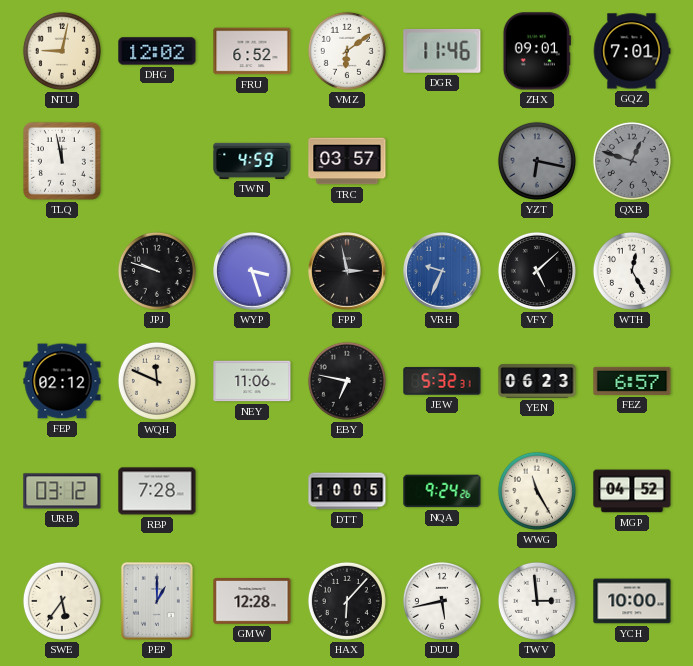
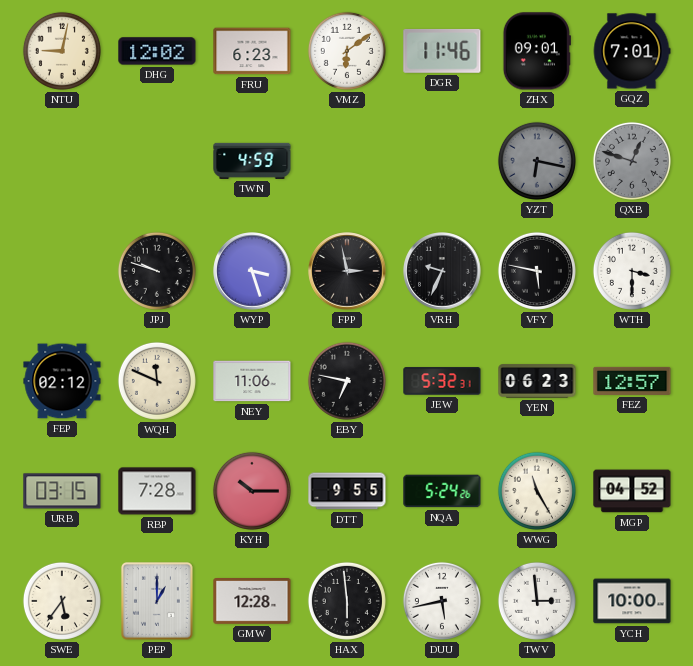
FRU: 6:52 -> 6:23
TLQ: 11:58 -> none
TRC: 03:57 -> none
VRH dial: blue -> black
VFY: 5:08 -> 5:47
WTH: 12:25 -> 3:30
FEZ: 6:57 -> 12:57
URB: 03:12 -> 03:15
KYH: none -> 10:15
DTT: 10:05 -> 9:55
NQA: 9:24 -> 5:24
HAX: 6:07 -> 5:59
